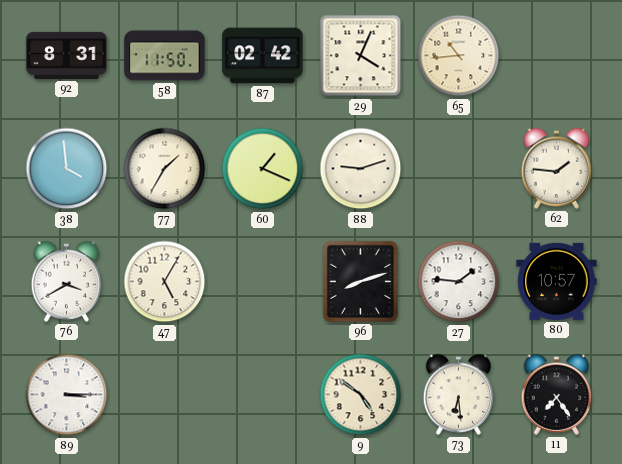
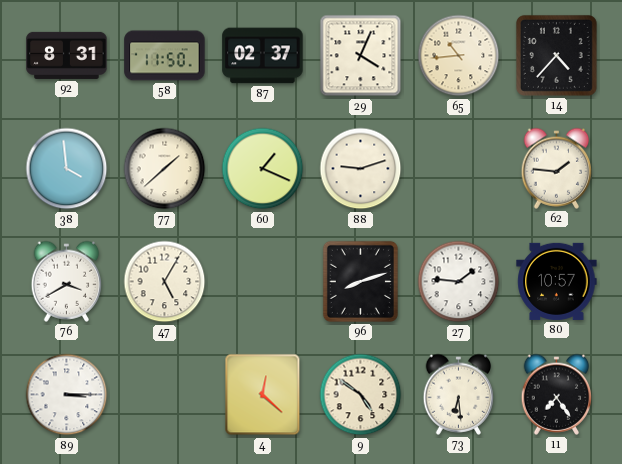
87: 02:42 -> 02:37
14: none -> 4:37
77: 1:35 -> 1:38
4: none -> 12:22
